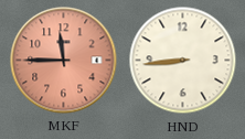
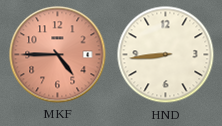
MKF: 11:45 -> 4:45
